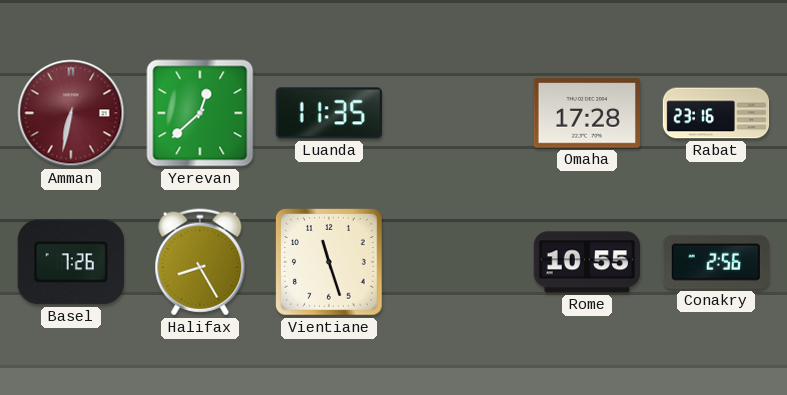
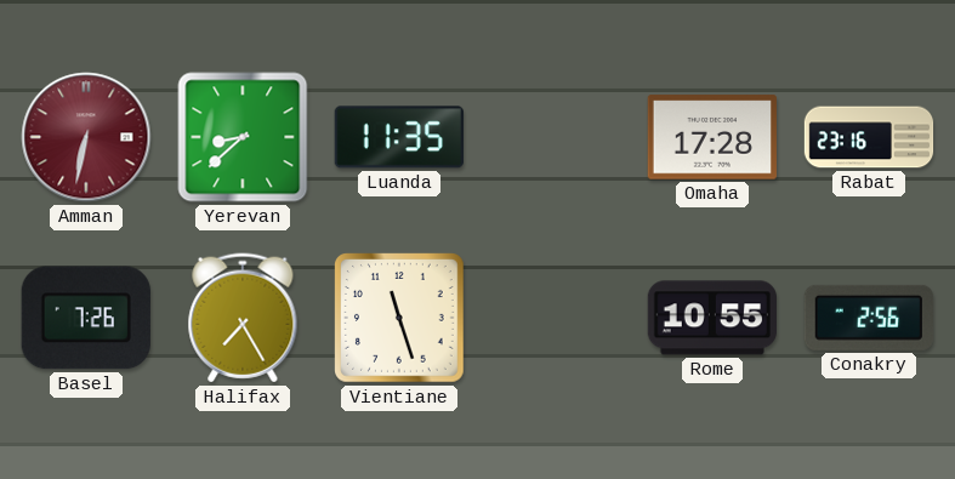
Yerevan: 12:38 -> 8:38
Halifax: 8:25 -> 7:25
